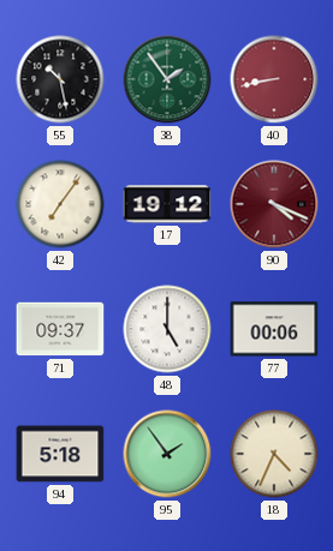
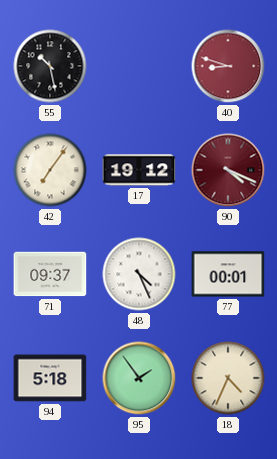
38: 1:54 -> none
40: 8:43 -> 8:48
48: 5:00 -> 4:26
77: 00:06 -> 00:01
